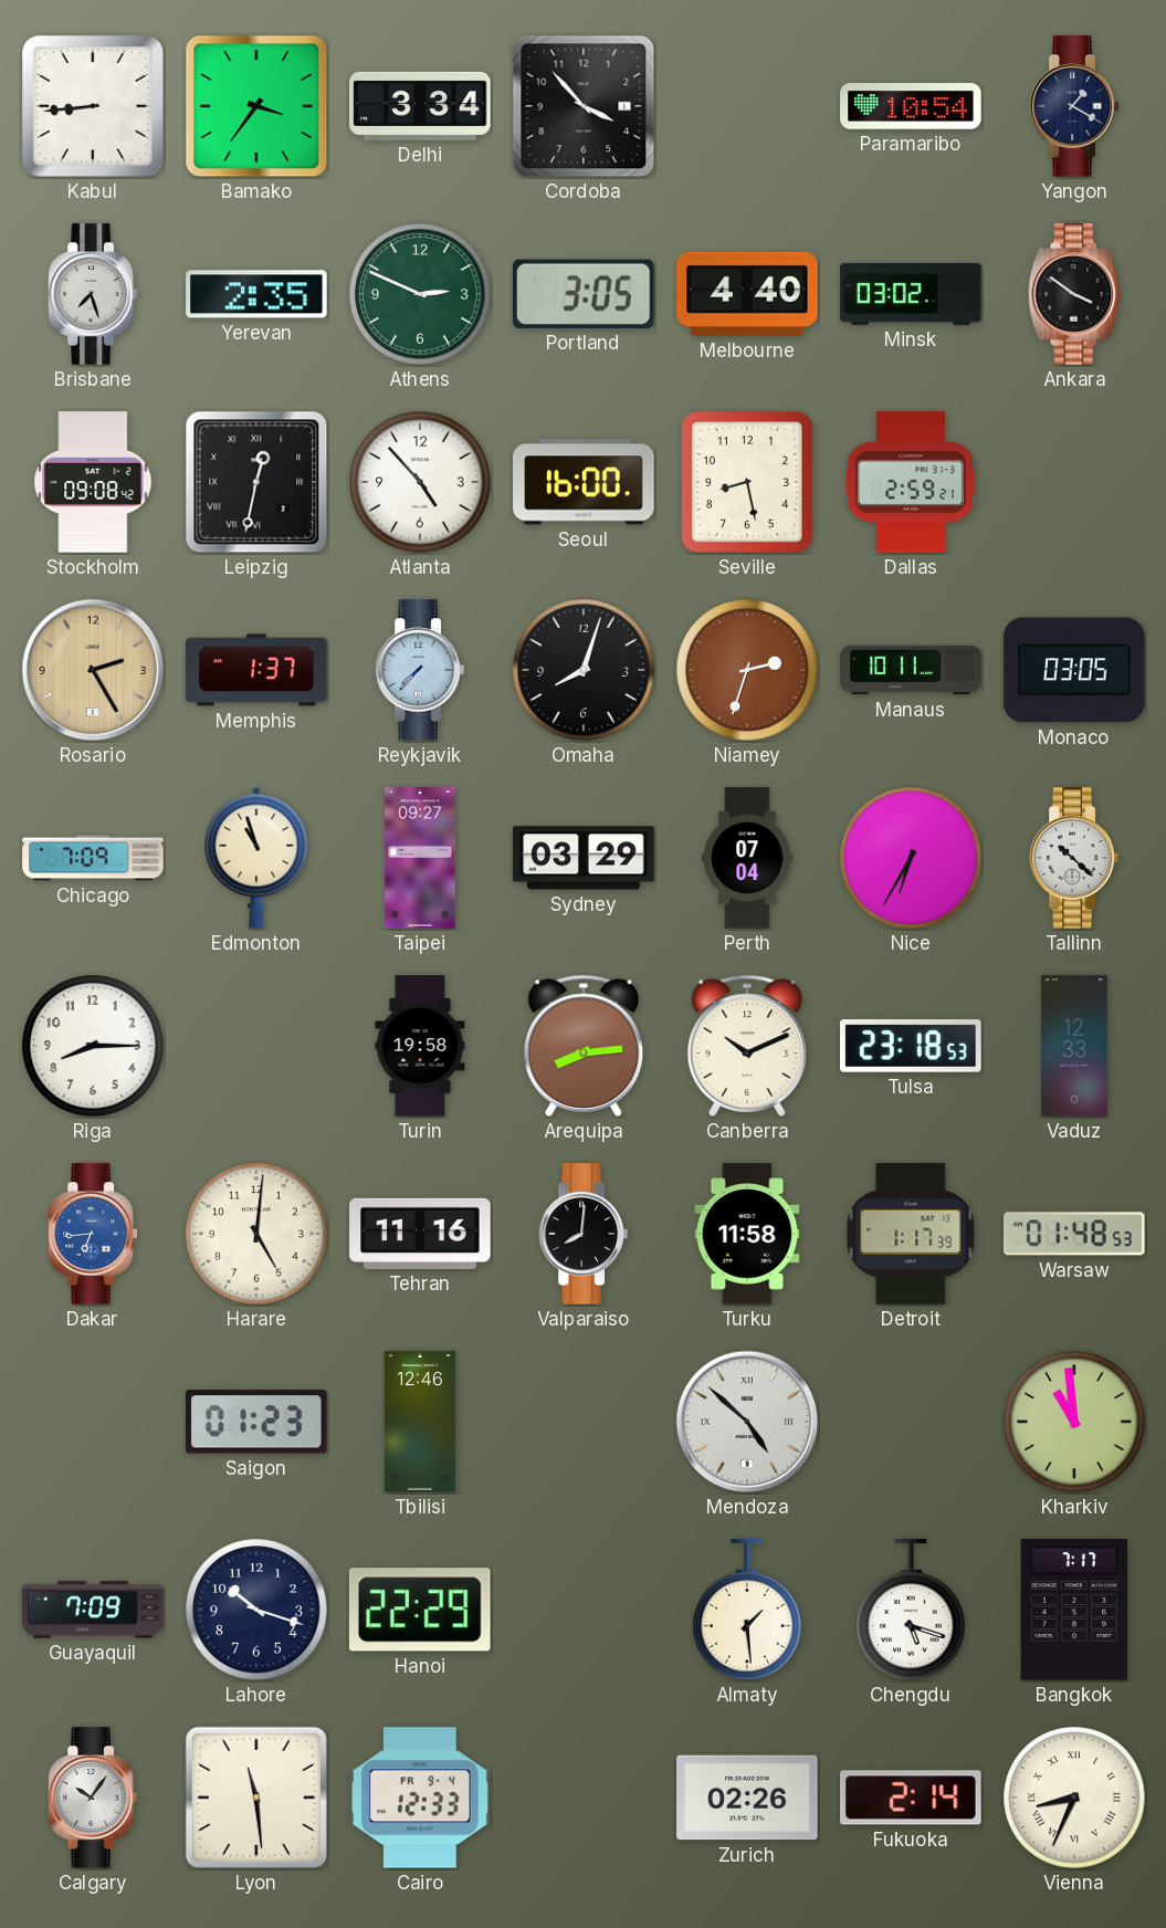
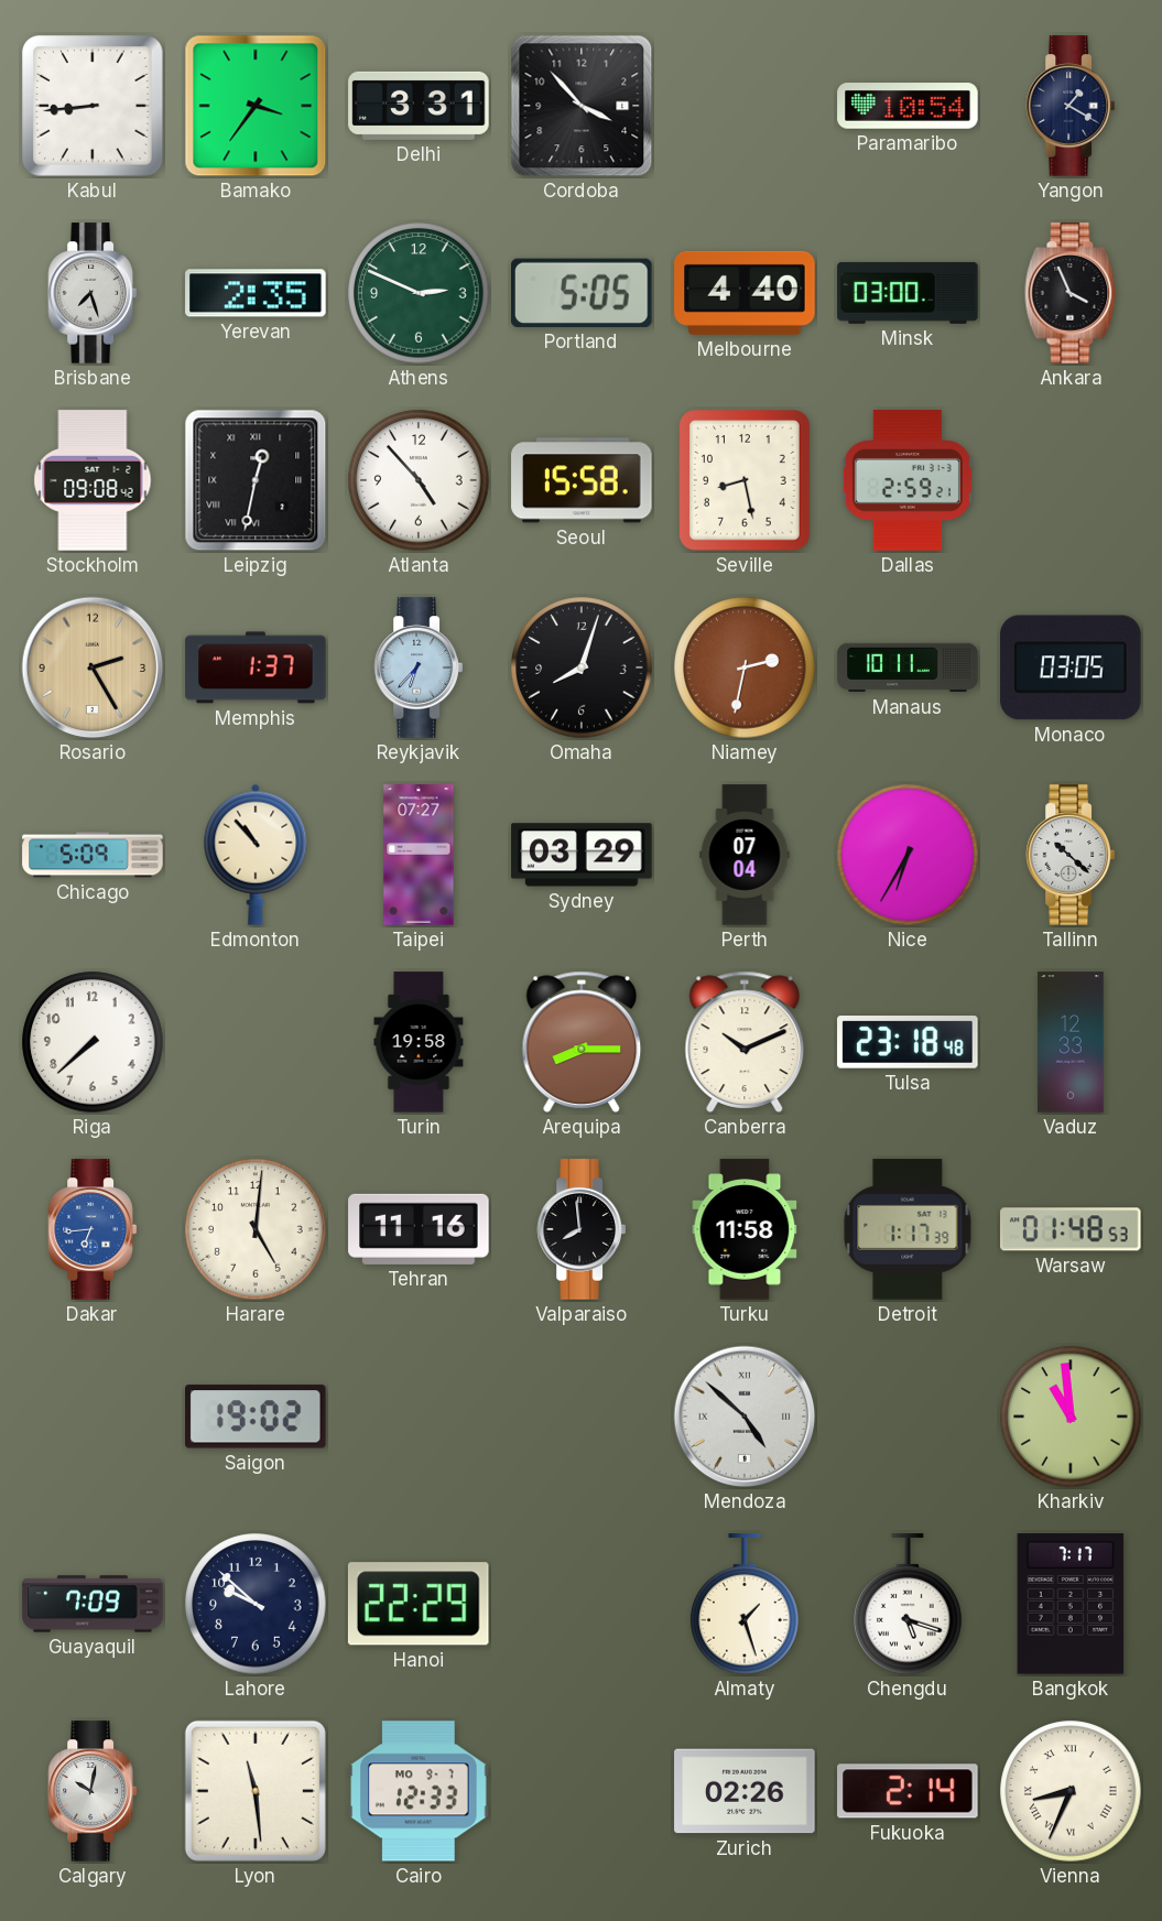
Delhi: 3:34 -> 3:31
Portland: 3:05 -> 5:05
Minsk: 03:02 -> 03:00
Ankara: 3:51 -> 3:56
Seoul: 16:00 -> 15:58
Reykjavik: 7:37 -> 6:37
Niamey: 2:33 -> 2:32
Chicago: 7:09 -> 5:09
Edmonton: 10:57 -> 10:53
Taipei: 09:27 -> 07:27
Riga: 8:15 -> 7:38
Arequipa: 8:14 -> 8:15
Tulsa: 23:18:53 -> 23:18:48
Valparaiso: 8:01 -> 7:59
Saigon: 01:23 -> 19:02
Tbilisi: 12:46 -> none
Lahore: 10:18 -> 9:52
Almaty: 1:29 -> 1:27
Calgary: 10:06 -> 10:02
Cairo date: FR 9-4 -> MO 9-7
